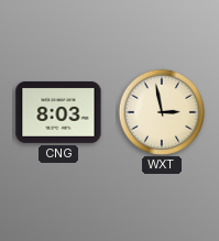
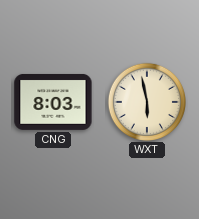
WXT: 2:58 -> 5:58
